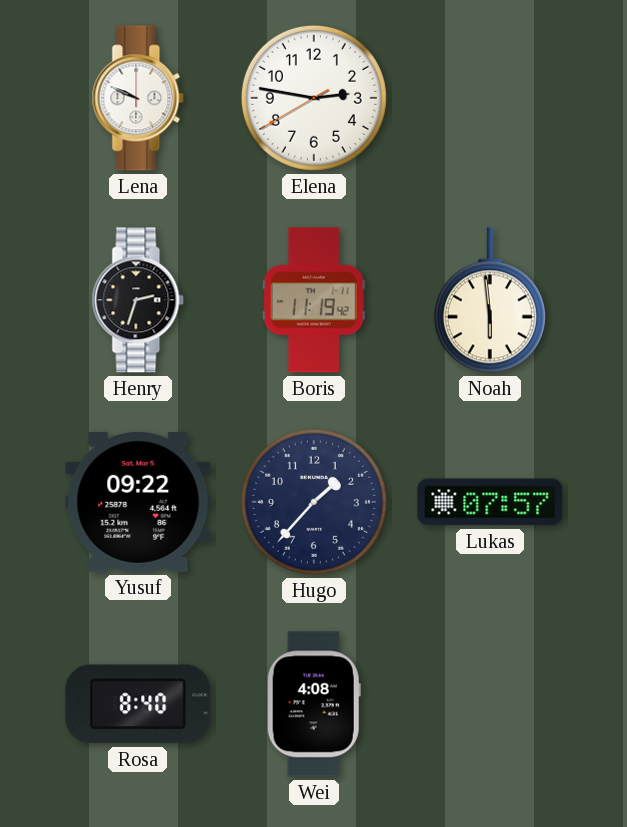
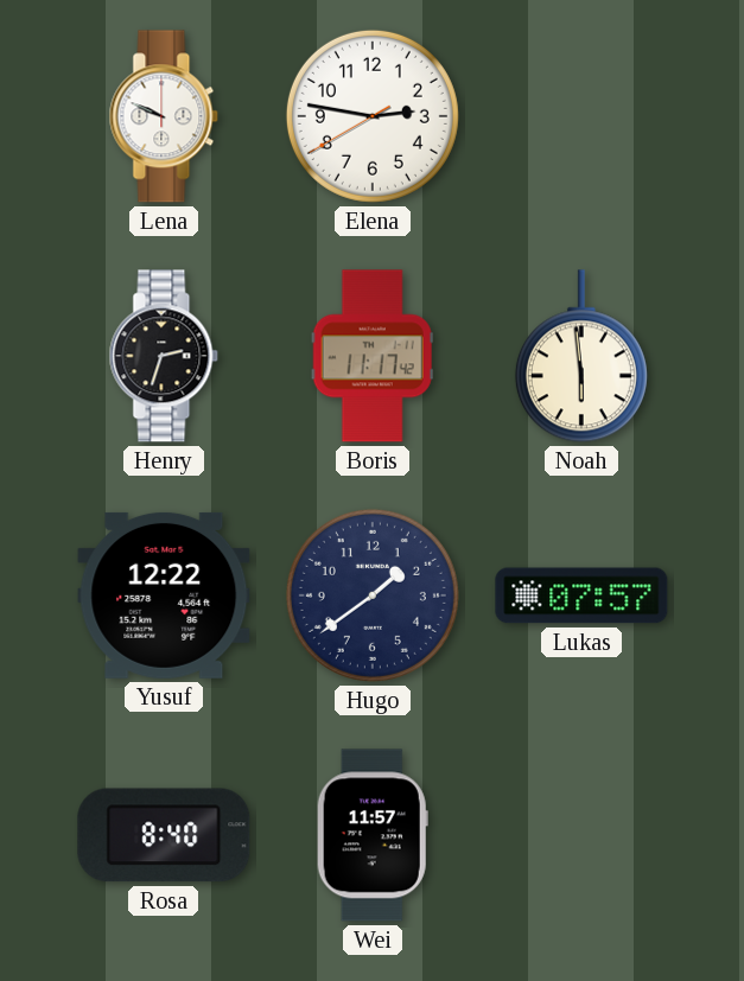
Boris: 11:19 -> 11:17
Yusuf: 09:22 -> 12:22
Hugo: 1:37 -> 1:39
Wei: 4:08 -> 11:57
